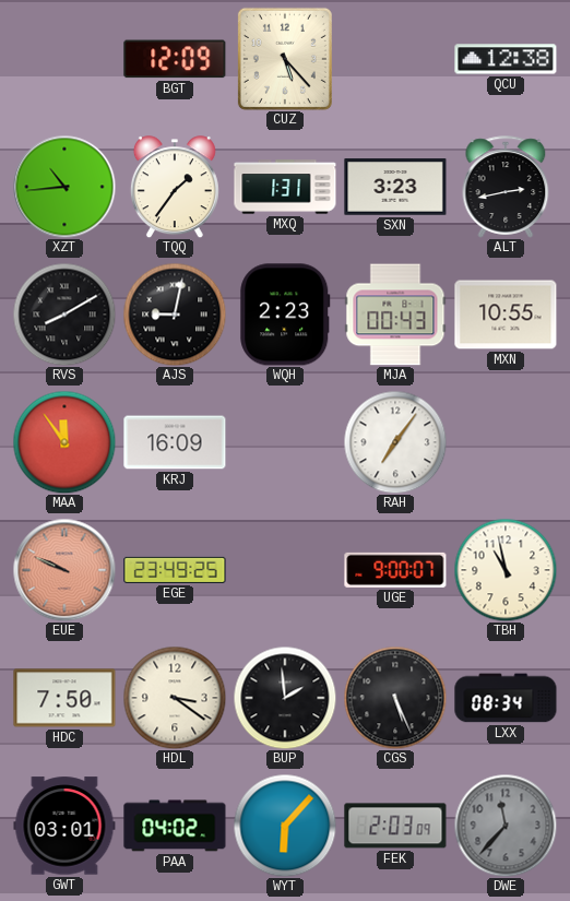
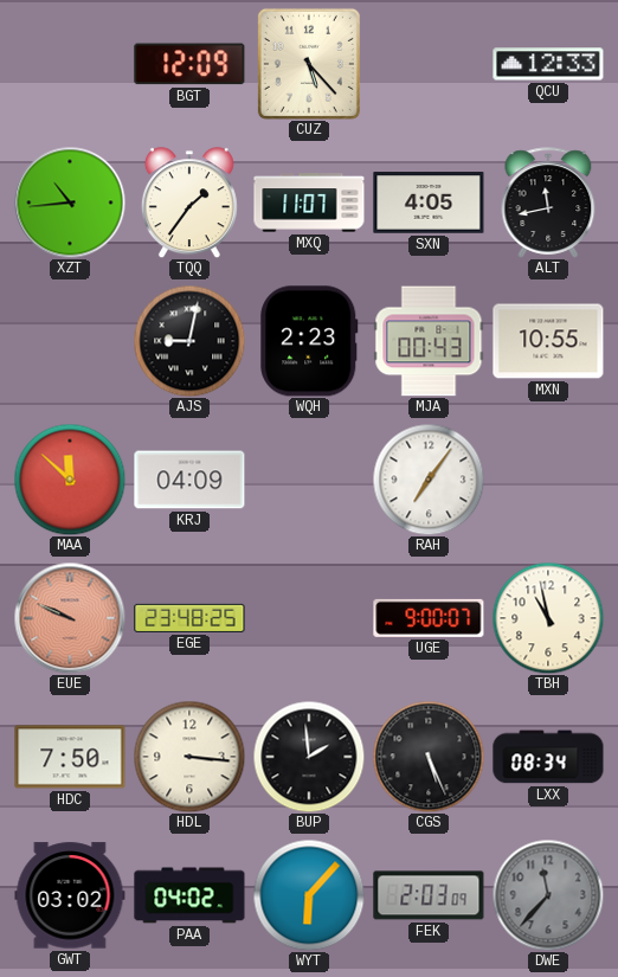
QCU: 12:38 -> 12:33
MXQ: 1:31 -> 11:07
SXN: 3:23 -> 4:05
ALT: 2:43 -> 11:43
RVS: 8:10 -> none
MAA: 11:54 -> 11:52
KRJ: 16:09 -> 04:09
EGE: 23:49 -> 23:48
HDL: 3:21 -> 3:16
GWT: 03:01 -> 03:02
